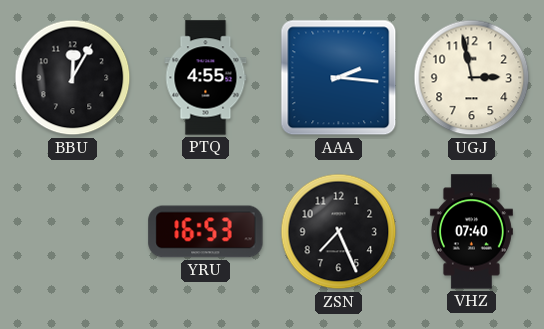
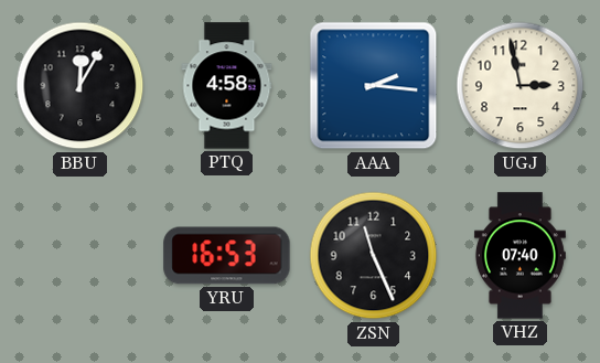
PTQ: 4:55 -> 4:58
ZSN: 7:26 -> 11:26
